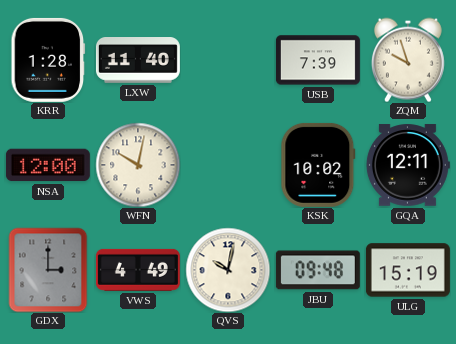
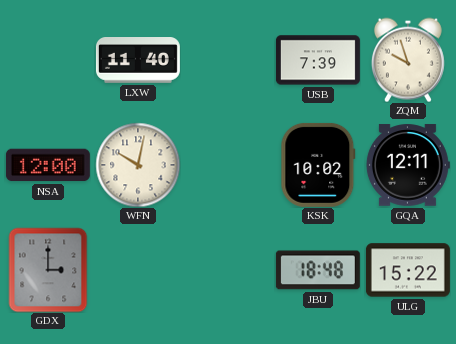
KRR: 1:28 -> none
VWS: 4:49 -> none
QVS: 10:02 -> none
JBU: 09:48 -> 18:48
ULG: 15:19 -> 15:22
